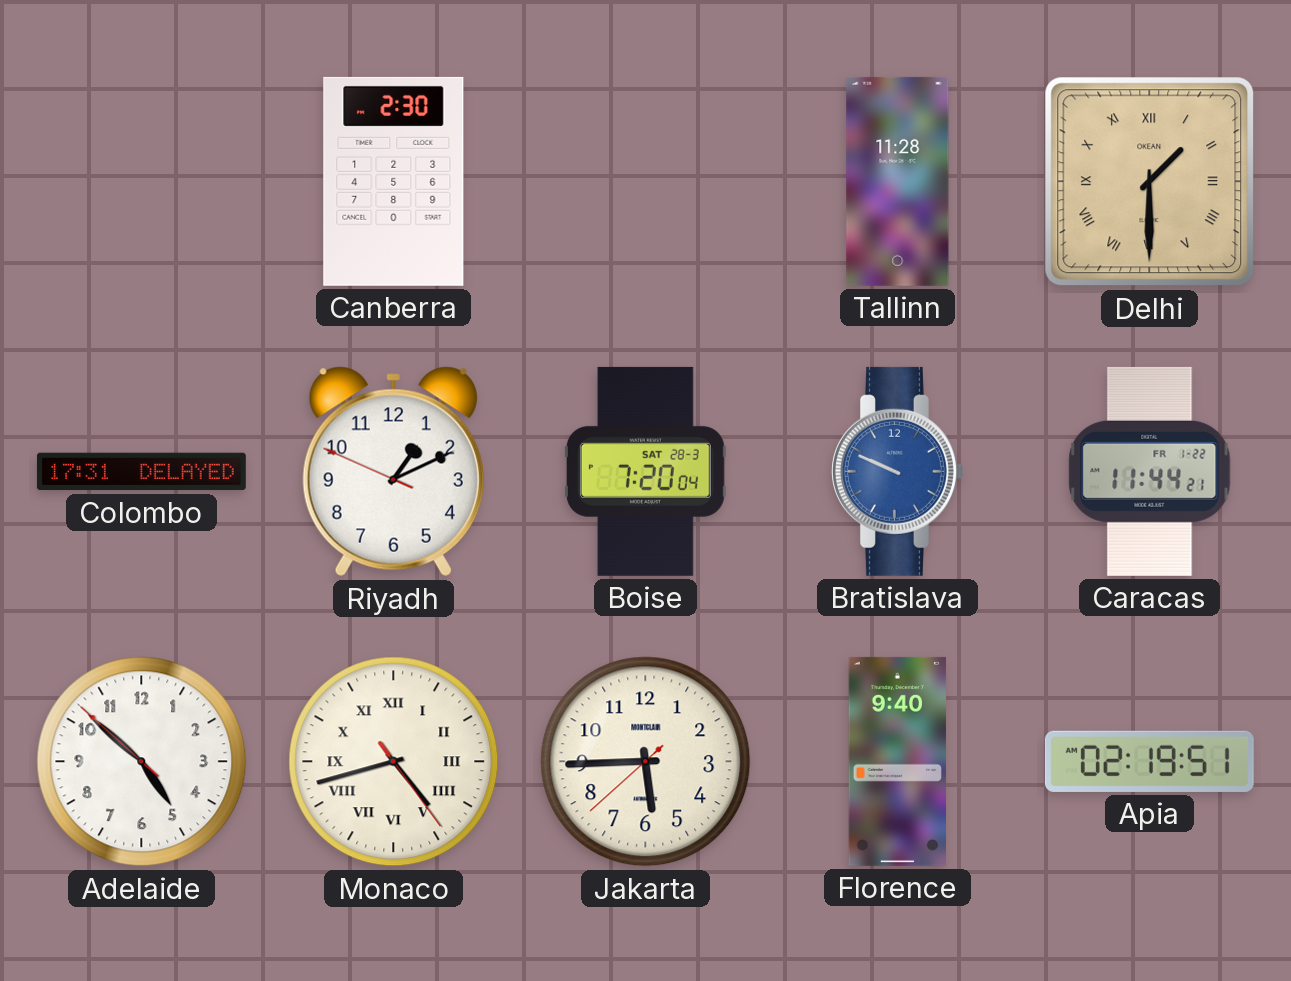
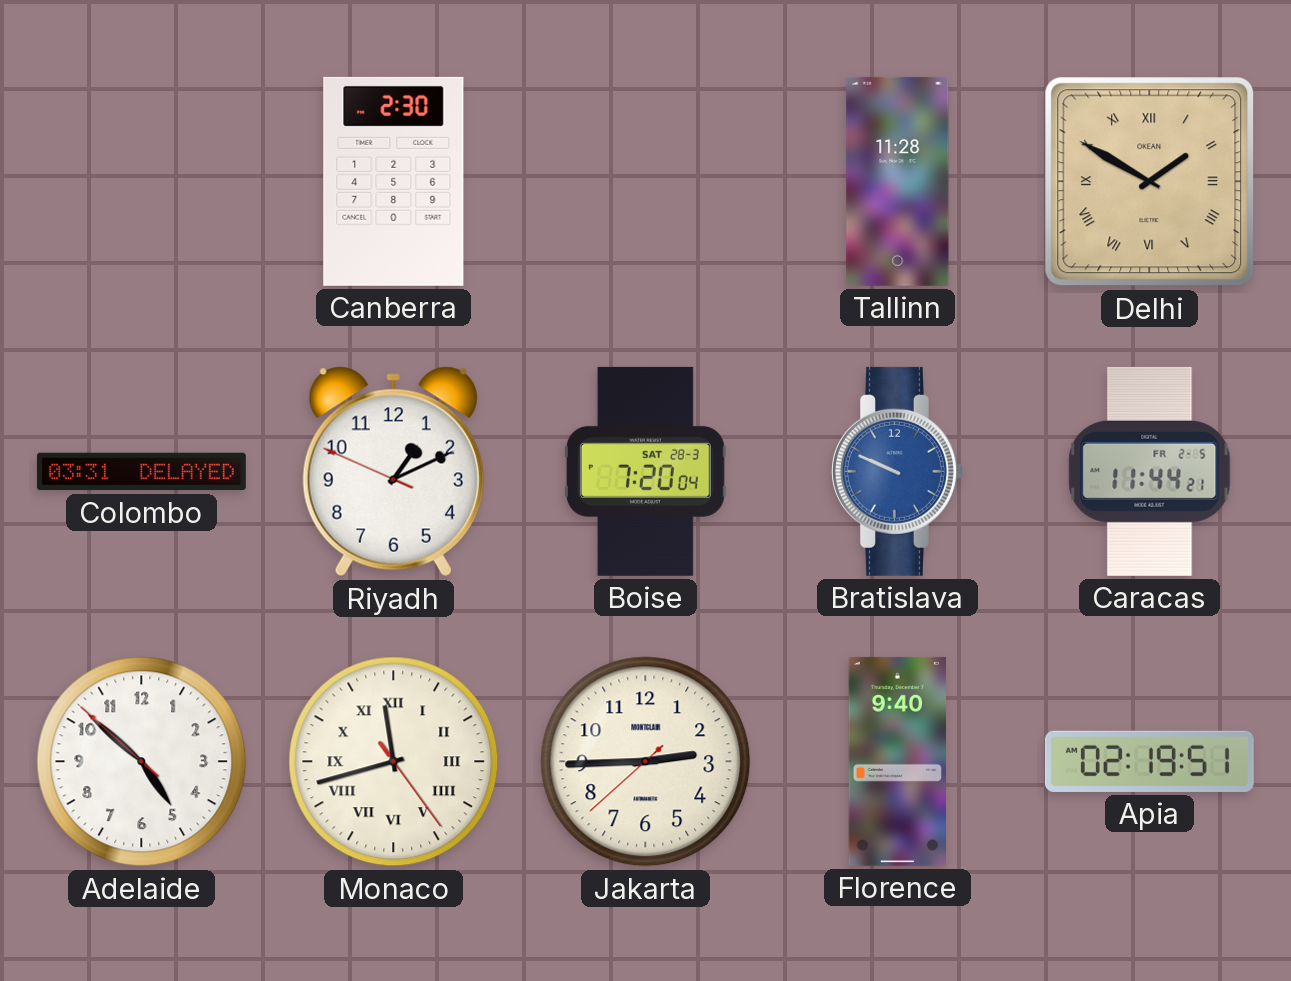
Delhi: 1:30 -> 1:50
Colombo: 17:31 -> 03:31
Caracas date: FR 1-22 -> FR 2-5
Monaco: 4:42 -> 11:42
Jakarta: 5:44 -> 2:44
